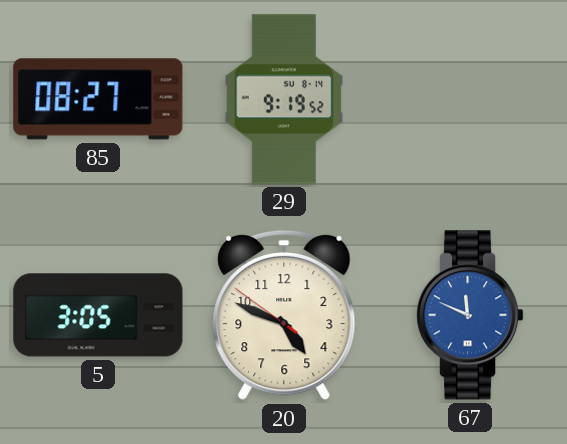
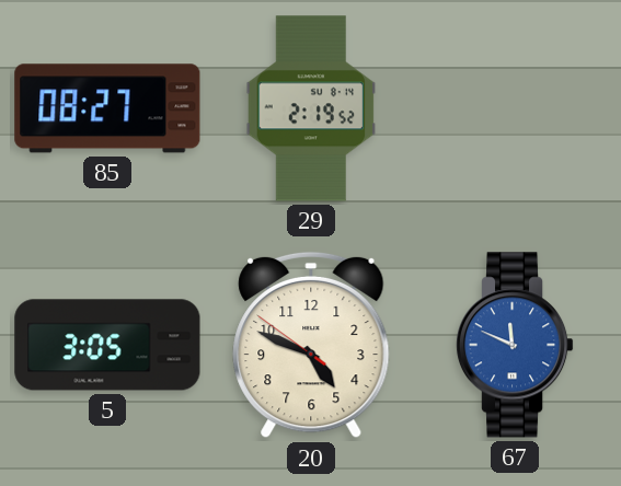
29: 9:19 -> 2:19
